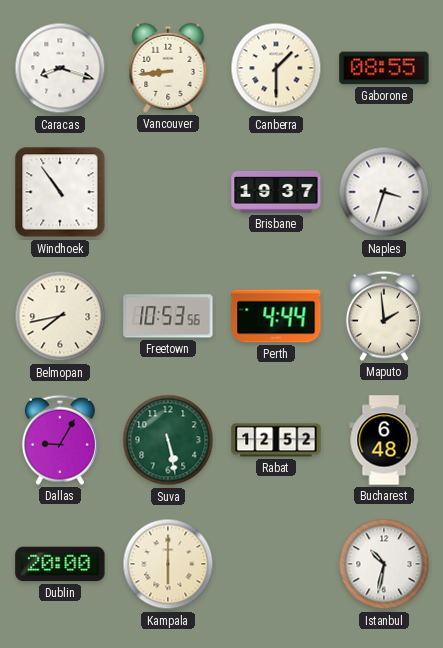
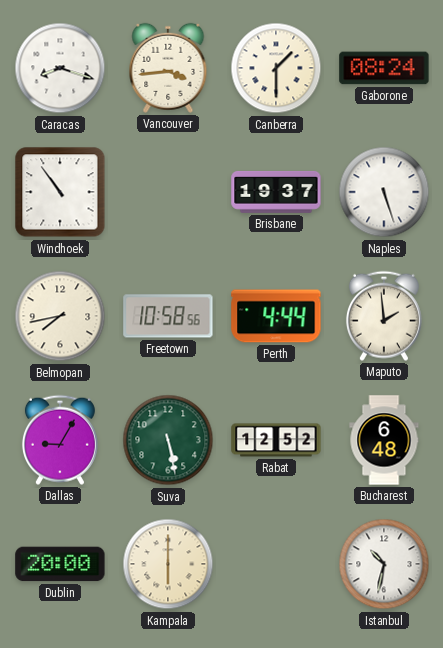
Vancouver: 8:44 -> 3:44
Gaborone: 08:55 -> 08:24
Naples: 3:33 -> 5:27
Freetown: 10:53 -> 10:58
